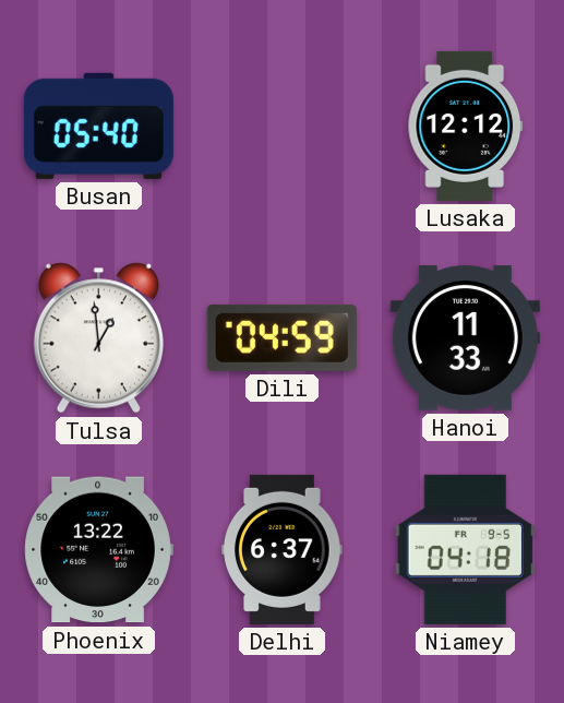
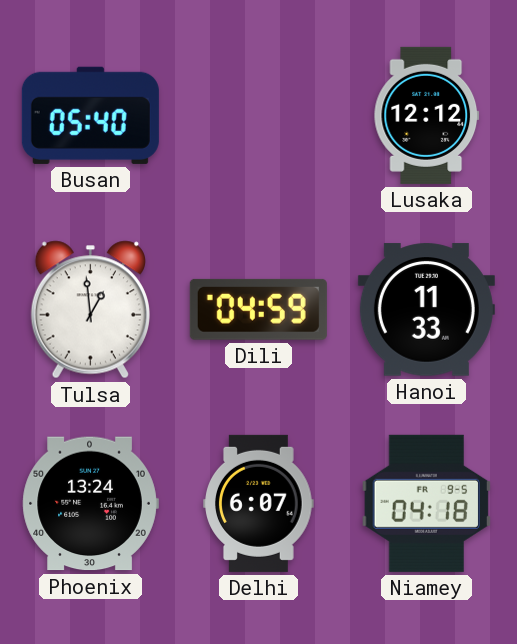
Phoenix: 13:22 -> 13:24
Delhi: 6:37 -> 6:07
